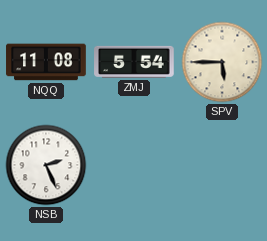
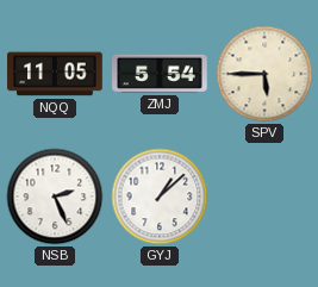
NQQ: 11:08 -> 11:05
GYJ: none -> 1:08
